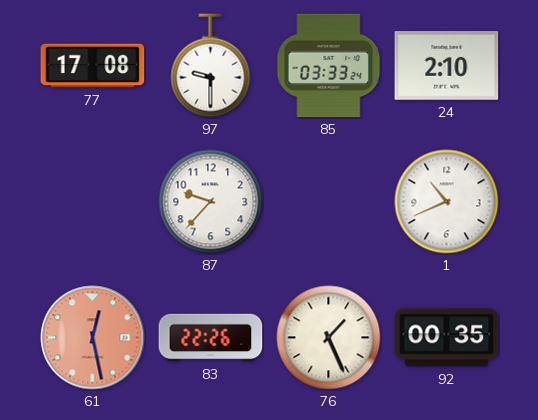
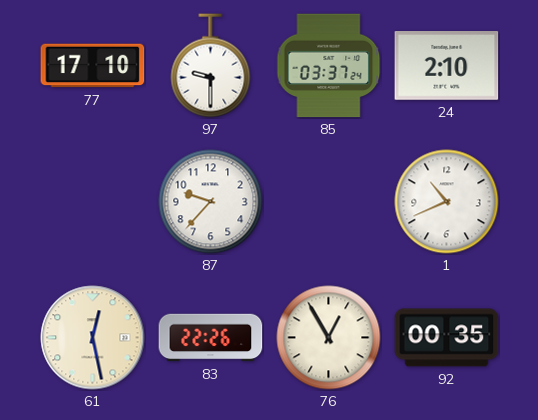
77: 17:08 -> 17:10
85: 03:33 -> 03:37
61 dial: salmon -> cream
76: 1:26 -> 12:55
